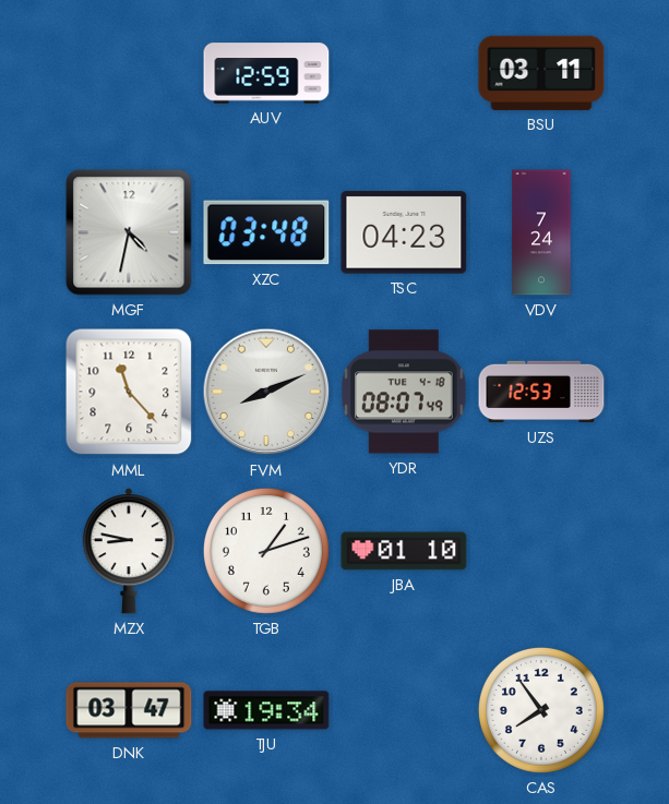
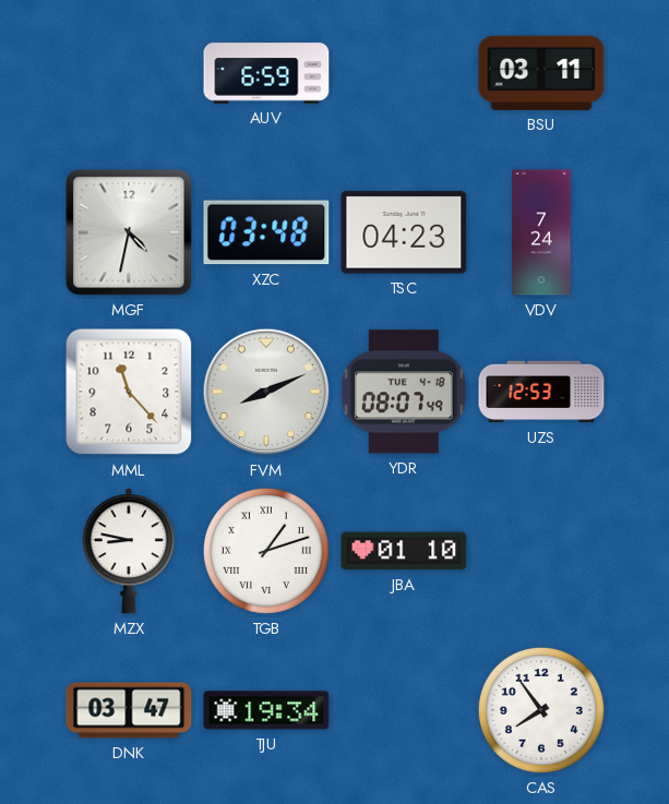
AUV: 12:59 -> 6:59
TGB numerals: Arabic -> Roman
